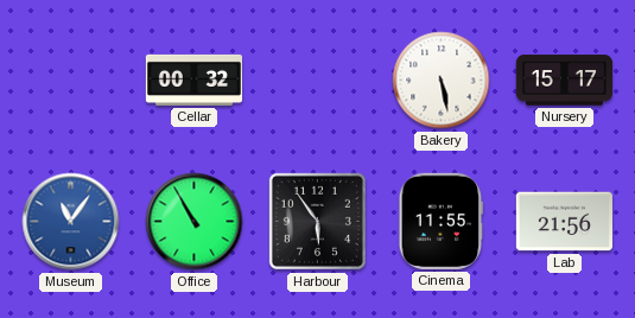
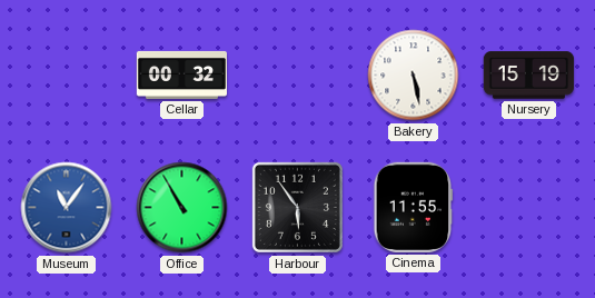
Nursery: 15:17 -> 15:19
Lab: 21:56 -> none
